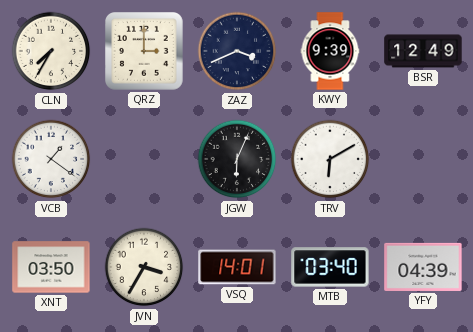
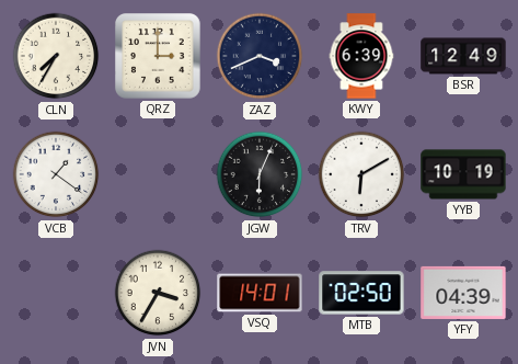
KWY: 9:39 -> 6:39
YYB: none -> 10:19
XNT: 03:50 -> none
MTB: 03:40 -> 02:50
